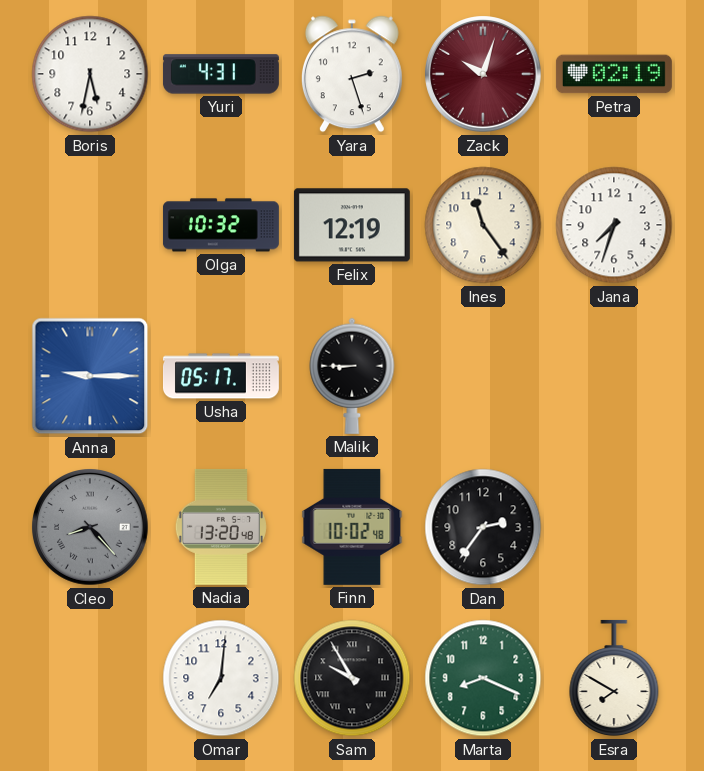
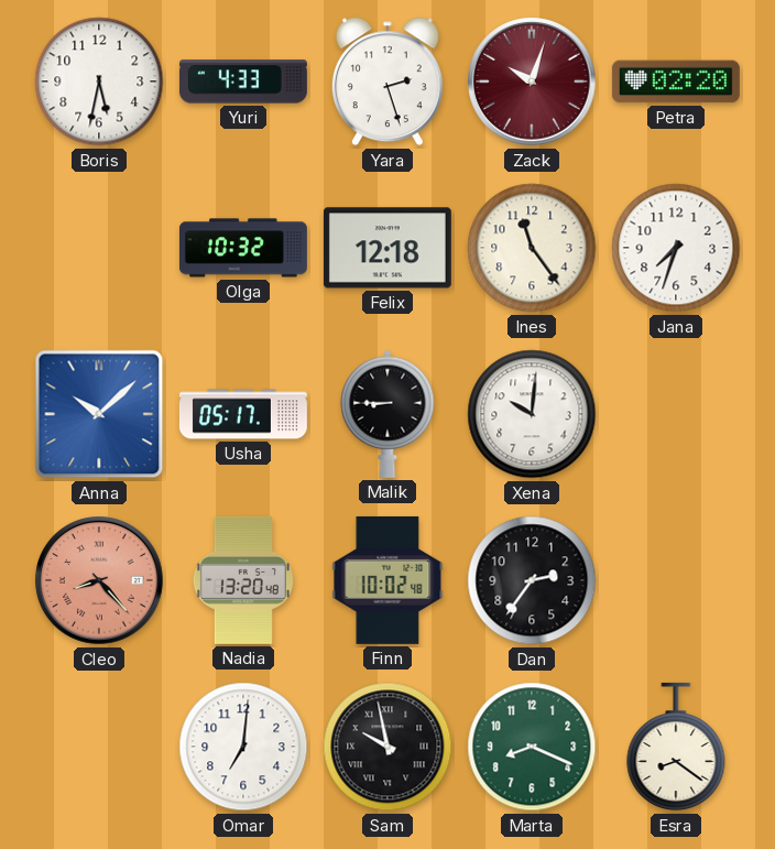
Yuri: 4:31 -> 4:33
Petra: 02:19 -> 02:20
Felix: 12:19 -> 12:18
Anna: 9:15 -> 10:08
Xena: none -> 10:01
Cleo dial: grey -> salmon
Sam: 9:55 -> 9:58
Esra: 7:50 -> 8:21
